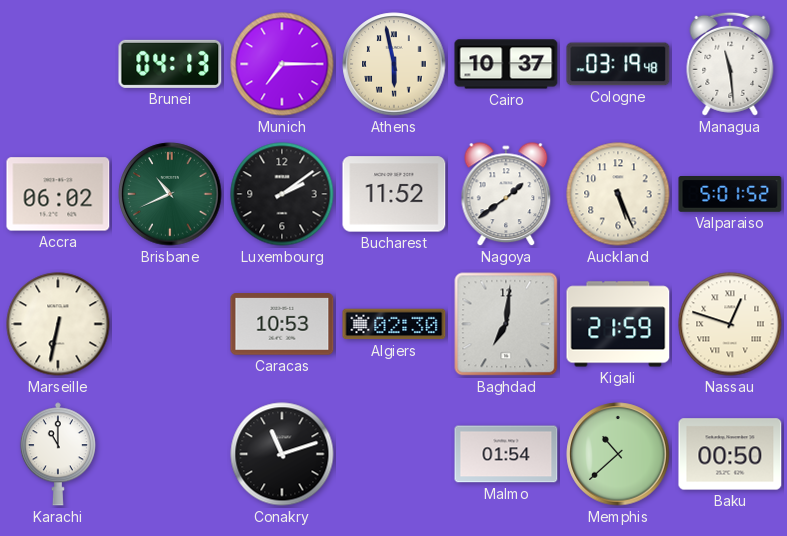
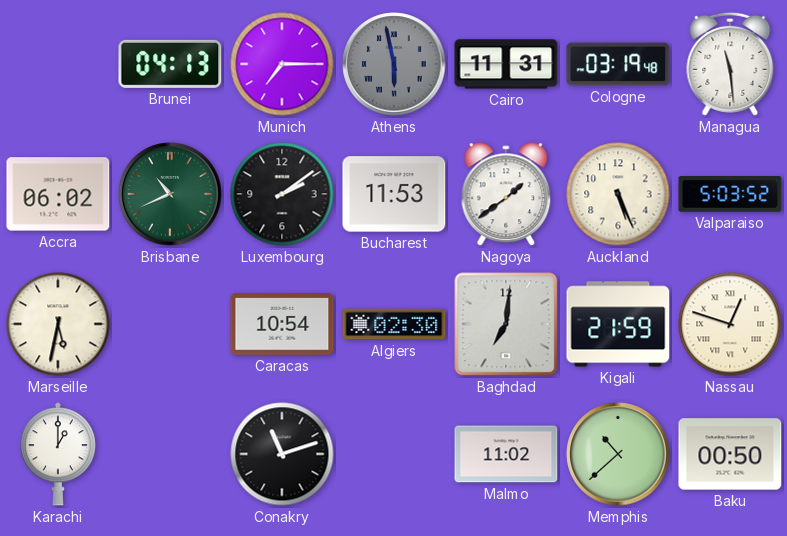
Athens dial: cream -> grey
Cairo: 10:37 -> 11:31
Bucharest: 11:52 -> 11:53
Valparaiso: 5:01 -> 5:03
Marseille: 6:32 -> 5:32
Caracas: 10:53 -> 10:54
Karachi: 11:00 -> 1:00
Malmo: 01:54 -> 11:02
